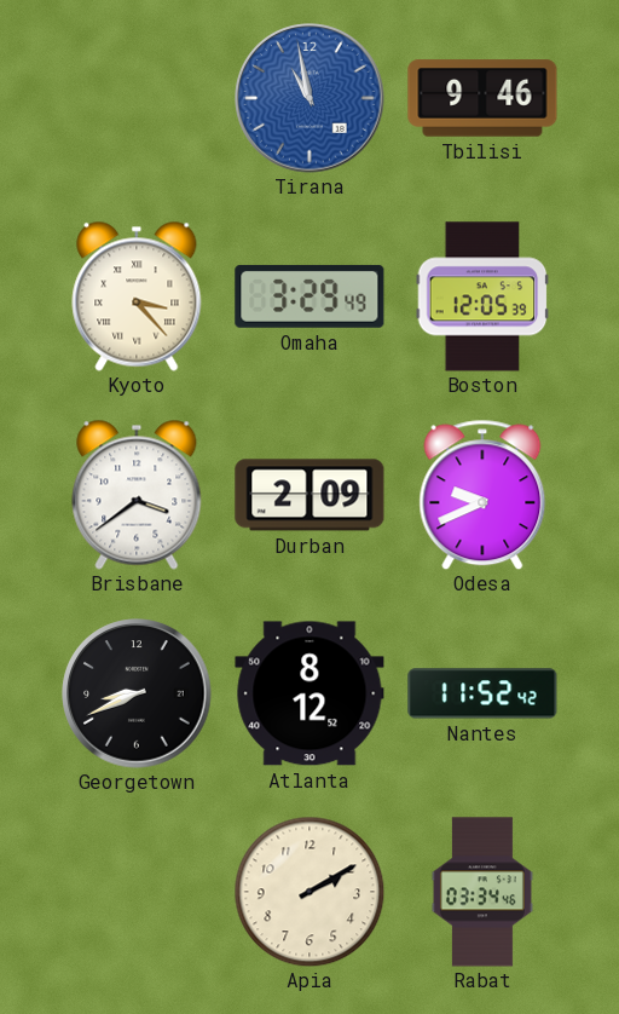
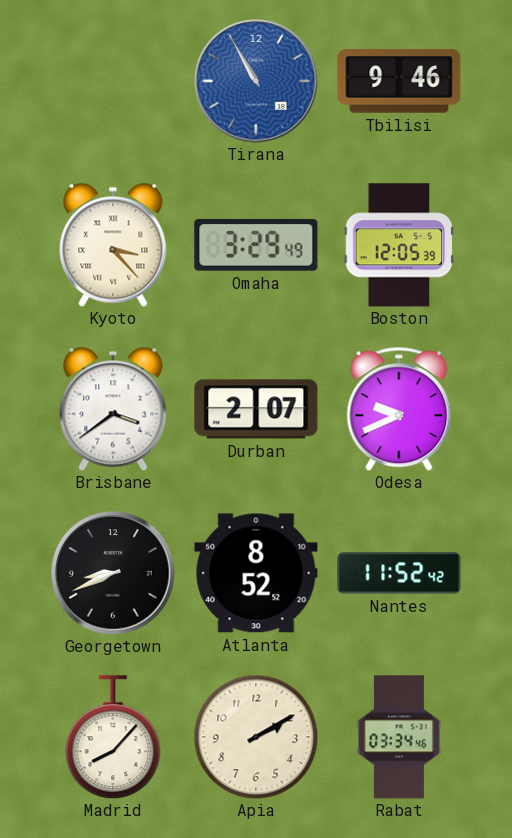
Tirana: 10:58 -> 10:55
Durban: 2:09 -> 2:07
Atlanta: 8:12 -> 8:52
Madrid: none -> 8:07
